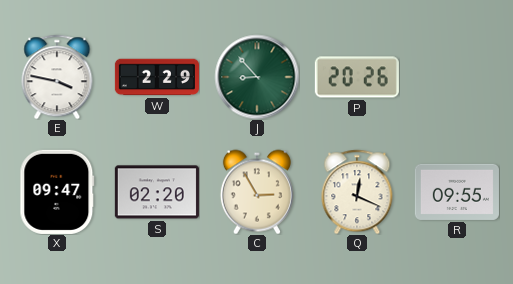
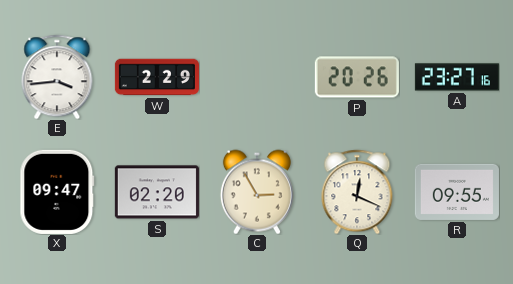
E: 3:47 -> 3:44
J: 8:53 -> none
A: none -> 23:27
